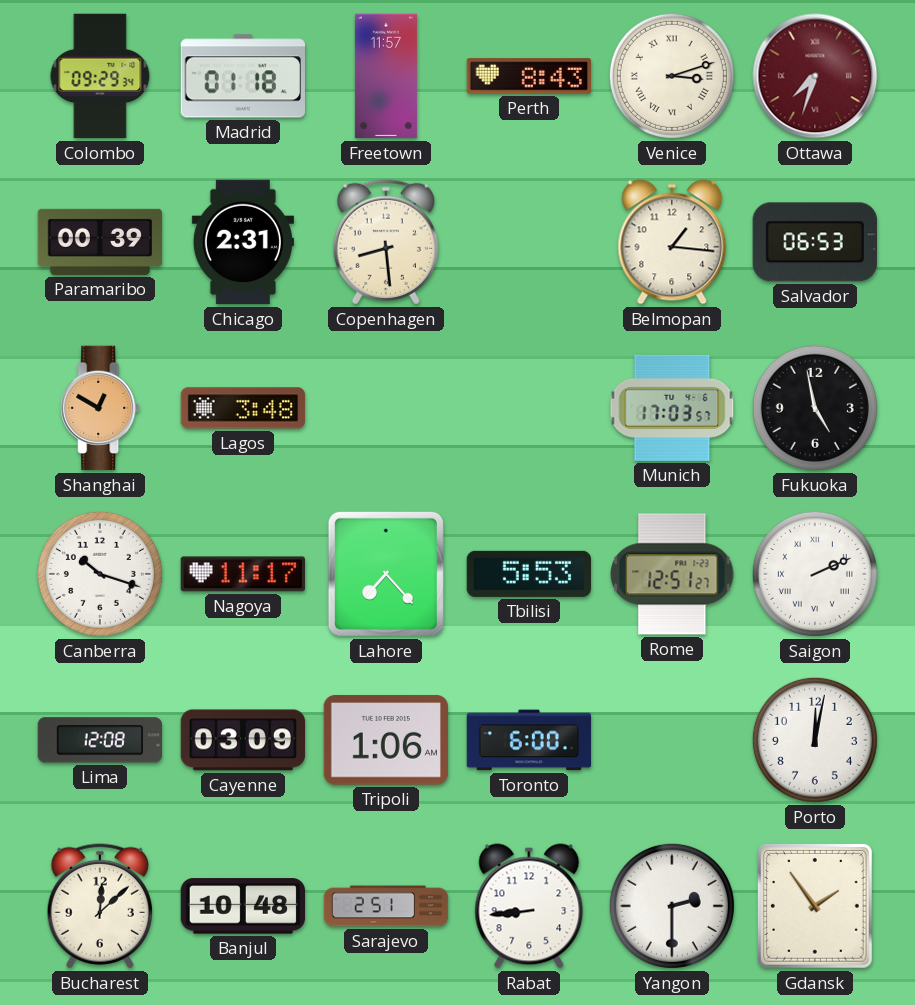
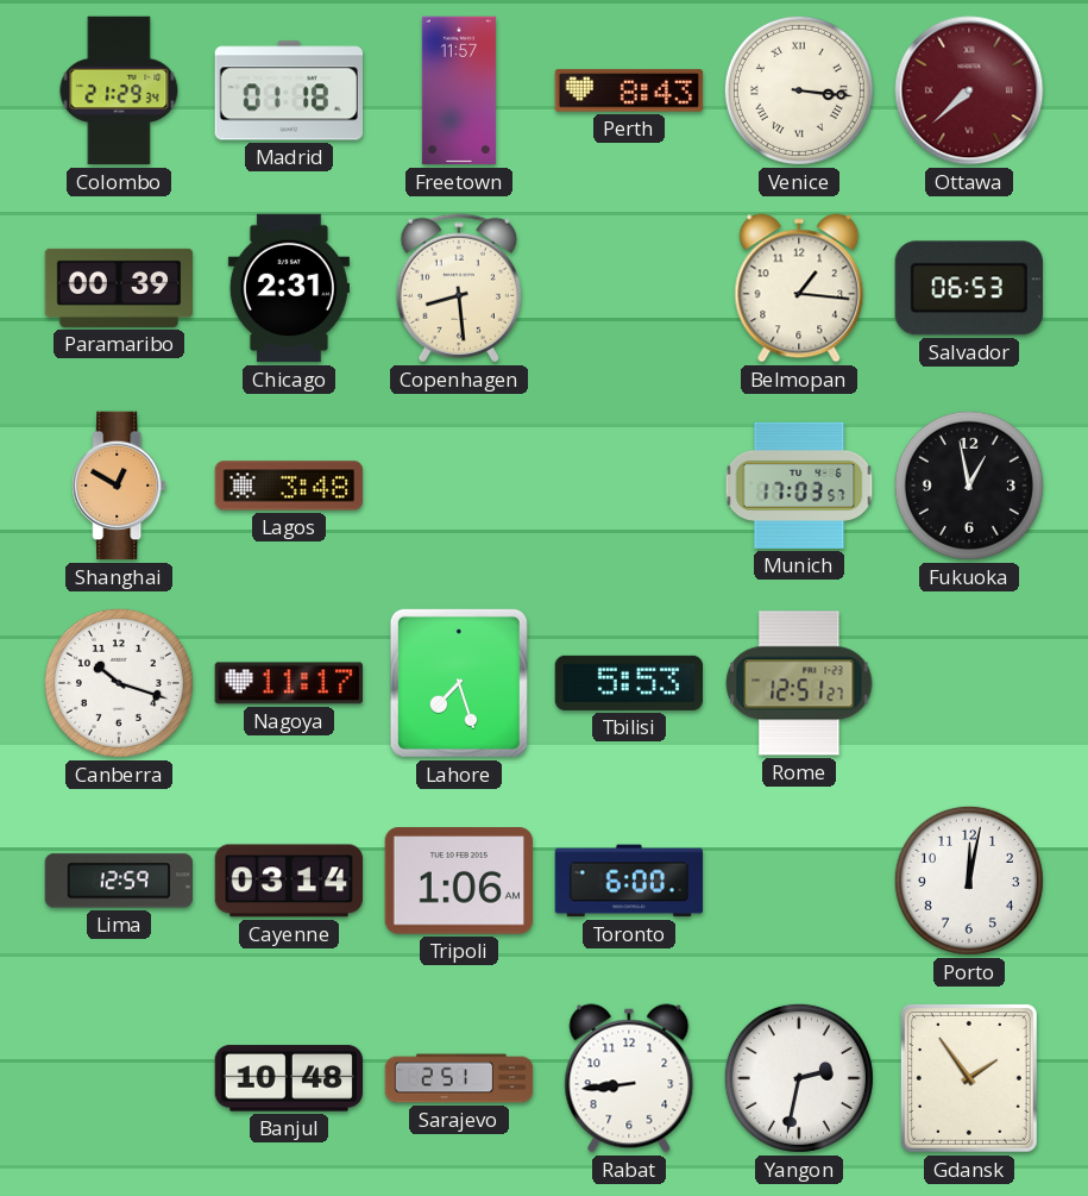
Colombo: 09:29 -> 21:29
Venice: 3:12 -> 3:16
Ottawa: 7:33 -> 7:38
Fukuoka: 4:58 -> 12:58
Lahore: 7:23 -> 7:27
Saigon: 2:11 -> none
Lima: 12:08 -> 12:59
Cayenne: 03:09 -> 03:14
Bucharest: 12:08 -> none
Yangon: 2:30 -> 2:32
